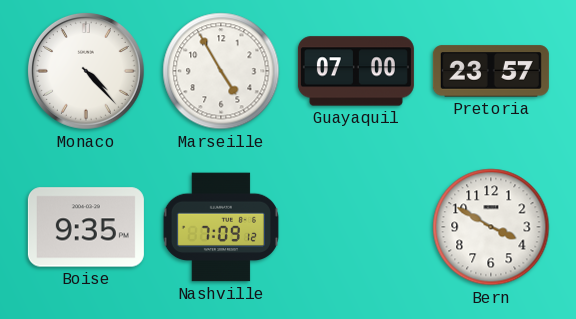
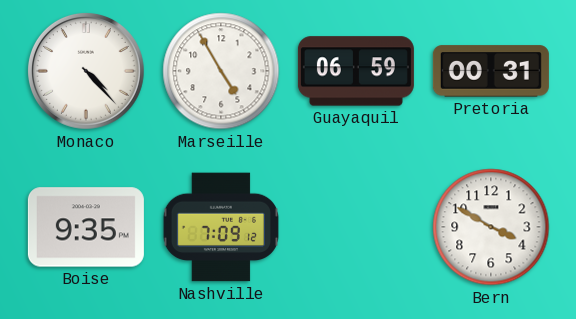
Guayaquil: 07:00 -> 06:59
Pretoria: 23:57 -> 00:31
